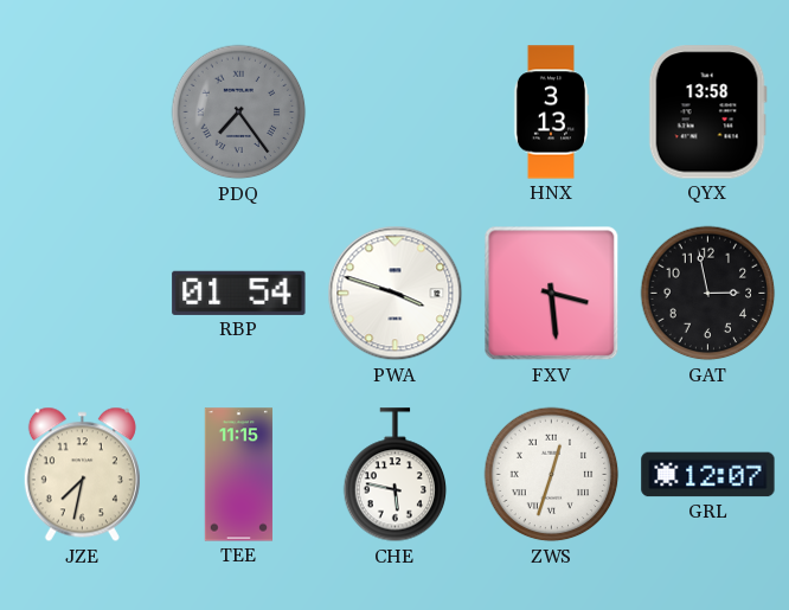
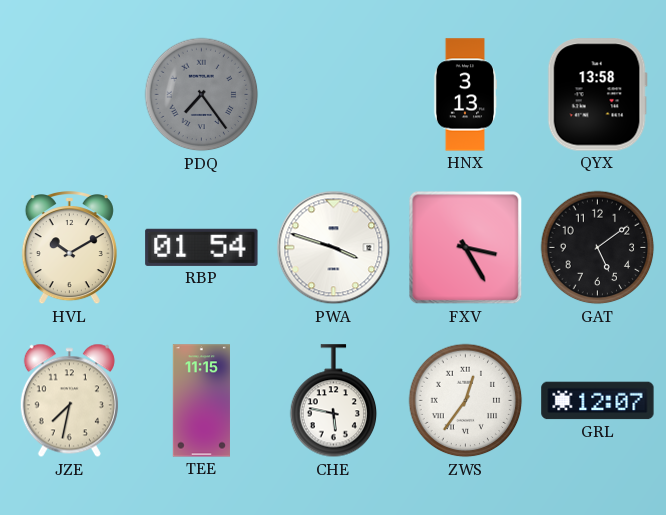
HVL: none -> 10:10
FXV: 3:29 -> 3:25
GAT: 2:58 -> 5:09
ZWS: 12:33 -> 12:36
